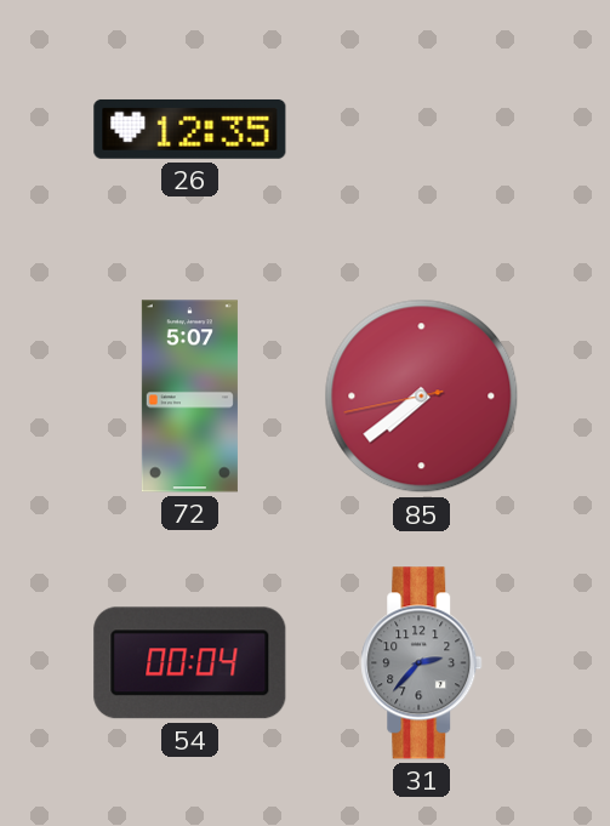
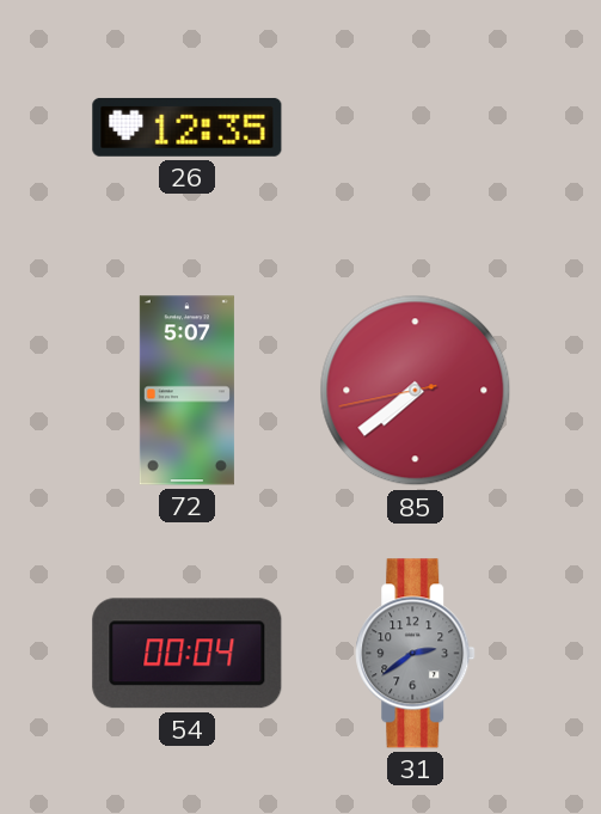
31: 2:37 -> 2:39
